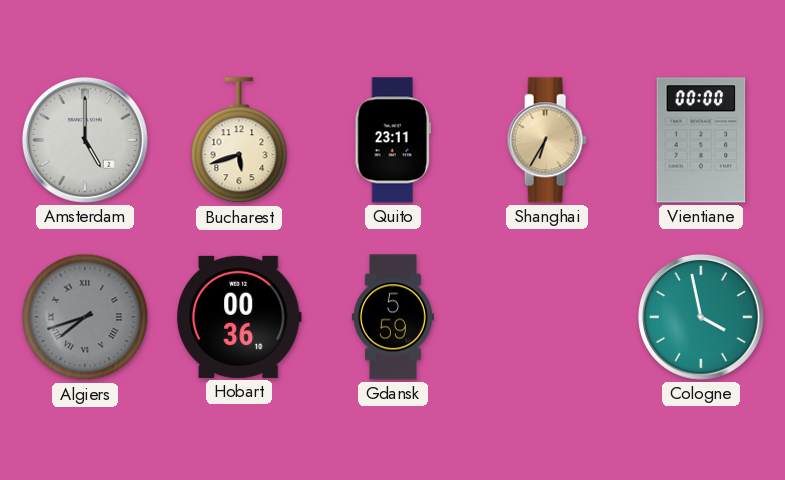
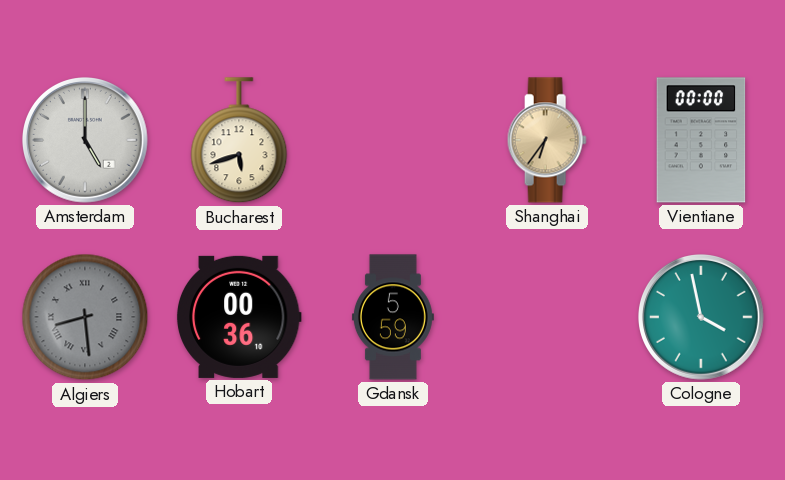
Quito: 23:11 -> none
Shanghai: 6:35 -> 6:36
Algiers: 7:42 -> 8:29
